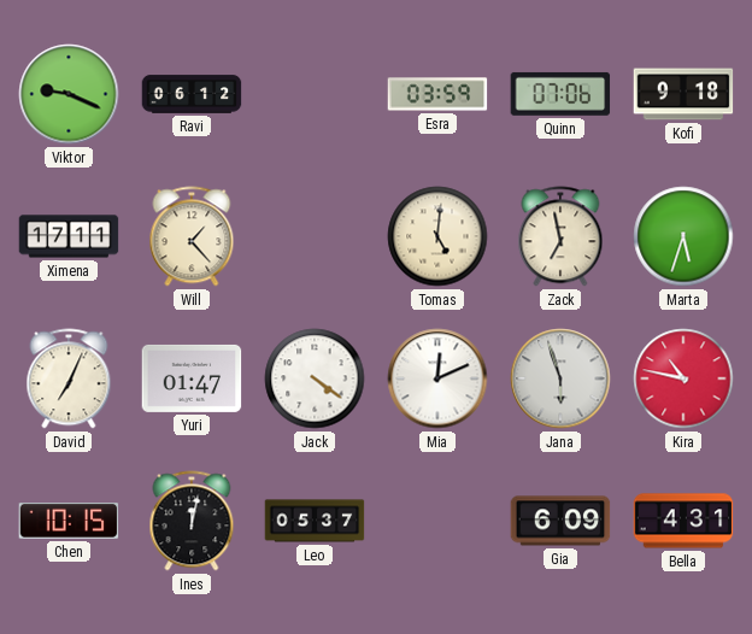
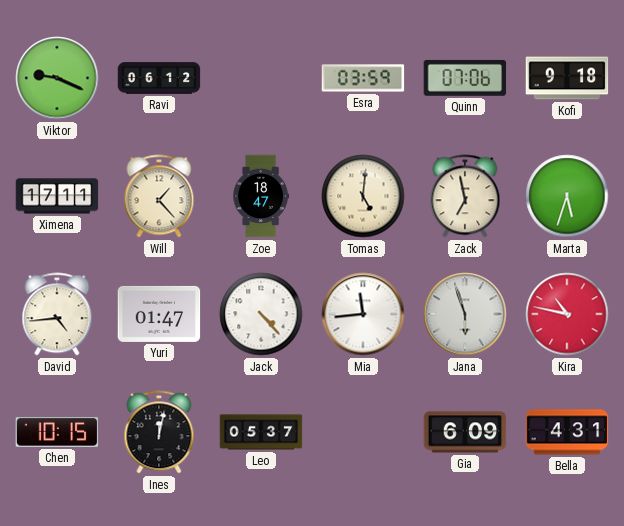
Zoe: none -> 18:47
David: 7:04 -> 4:44
Jack: 4:21 -> 4:23
Mia: 12:11 -> 11:44
